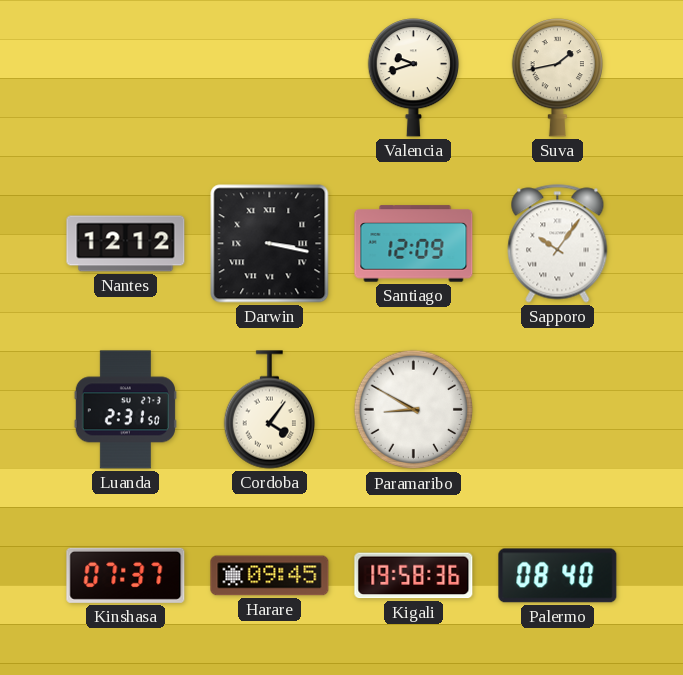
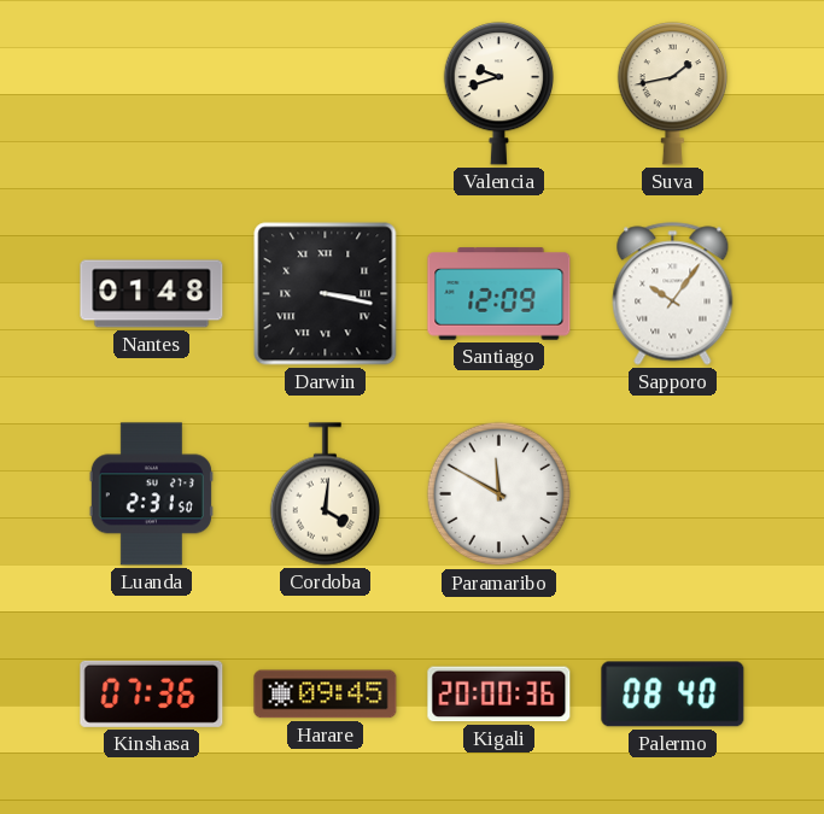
Nantes: 12:12 -> 01:48
Cordoba: 4:06 -> 4:01
Paramaribo: 8:50 -> 11:50
Kinshasa: 07:37 -> 07:36
Kigali: 19:58 -> 20:00
